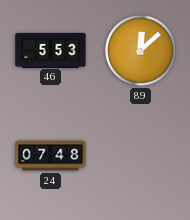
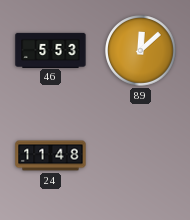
24: 07:48 -> 11:48
